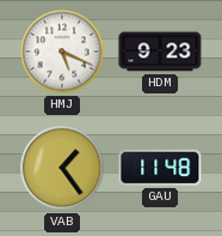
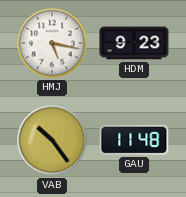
HMJ: 5:19 -> 5:17
VAB: 1:24 -> 10:24
